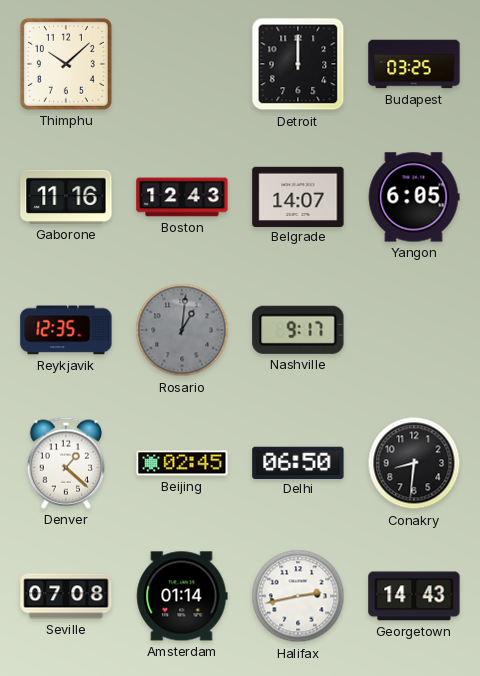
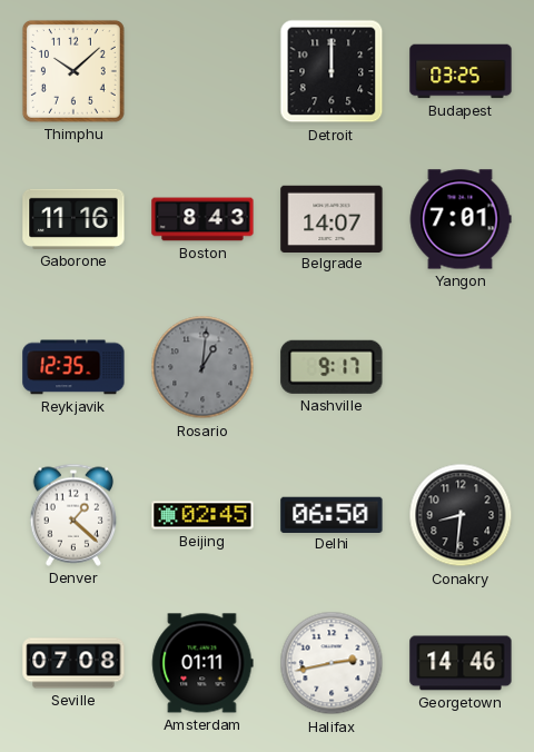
Boston: 12:43 -> 8:43
Yangon: 6:05 -> 7:01
Amsterdam: 01:14 -> 01:11
Georgetown: 14:43 -> 14:46
